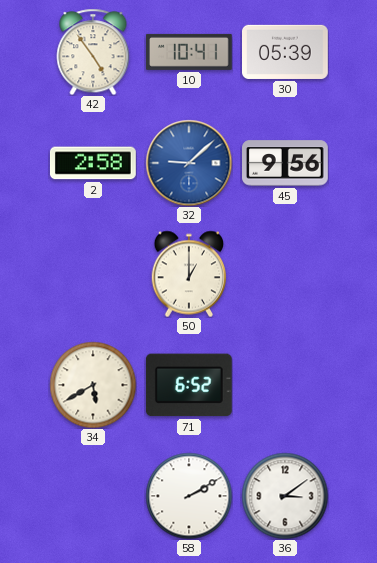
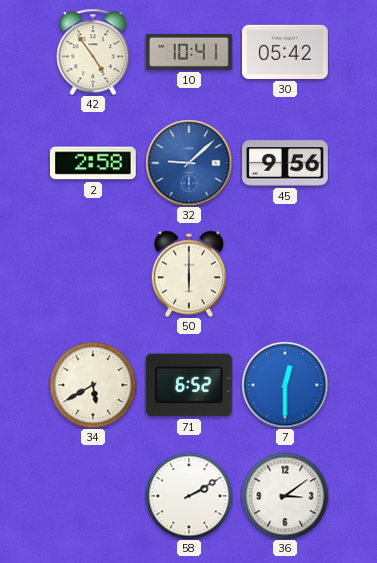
30: 05:39 -> 05:42
50: 1:00 -> 6:00
7: none -> 12:30
